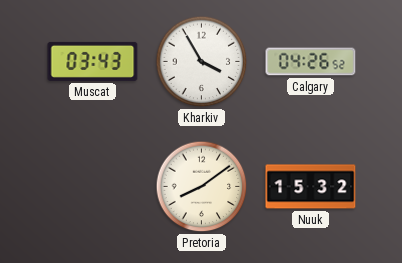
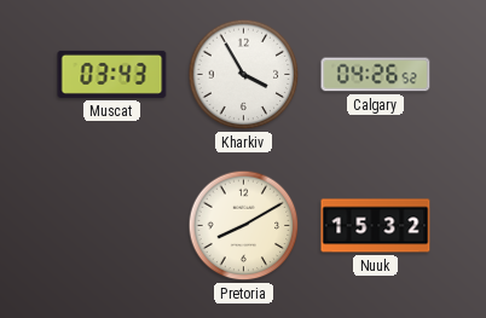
Pretoria: 8:09 -> 8:10
